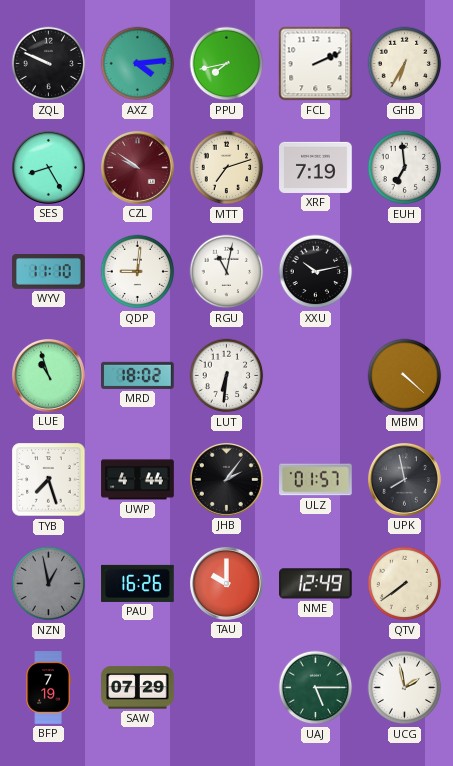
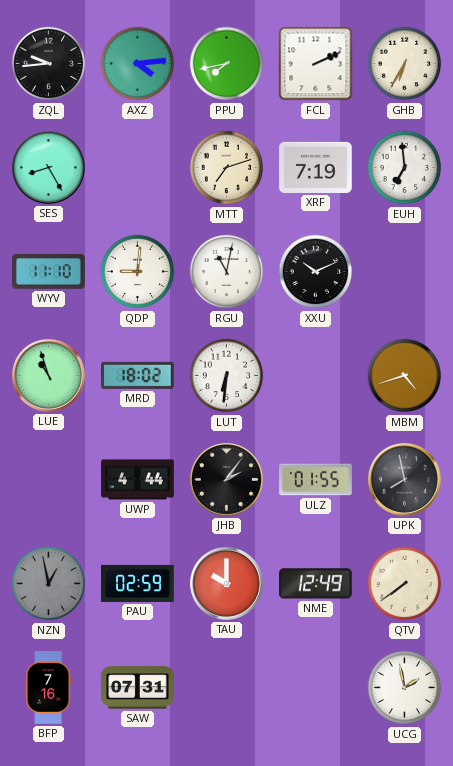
ZQL: 9:49 -> 9:44
CZL: 9:51 -> none
XXU: 10:13 -> 10:11
MBM: 4:22 -> 4:42
TYB: 7:27 -> none
ULZ: 01:57 -> 01:55
PAU: 16:26 -> 02:59
BFP: 7:19 -> 7:16
SAW: 07:29 -> 07:31
UAJ: 5:15 -> none
